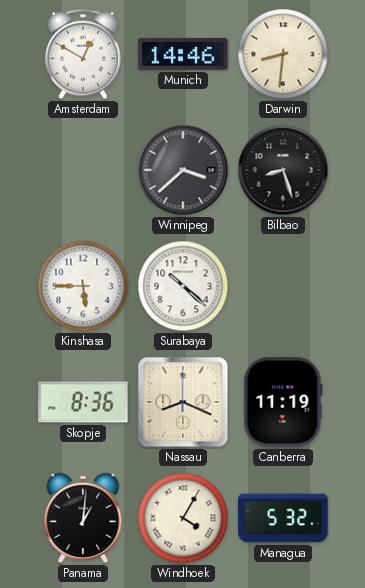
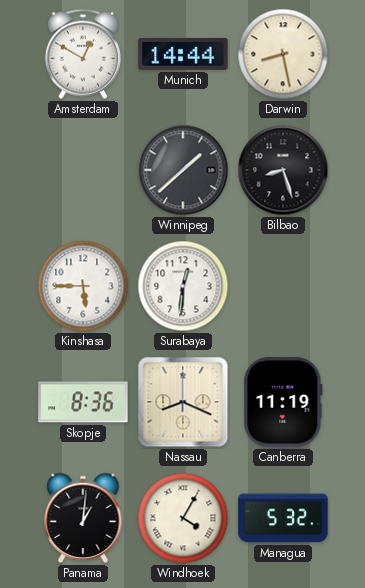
Munich: 14:46 -> 14:44
Darwin: 8:31 -> 8:28
Winnipeg: 3:38 -> 1:38
Surabaya: 10:22 -> 12:31
